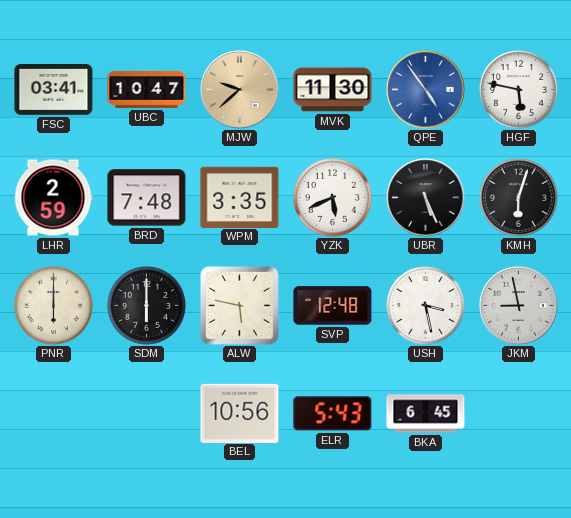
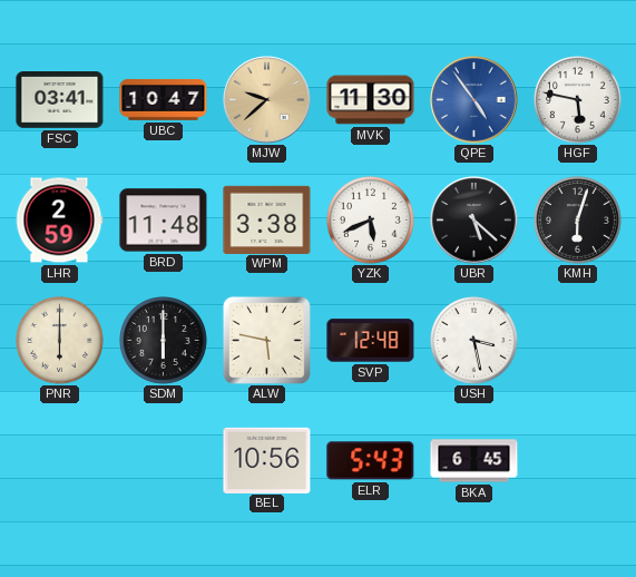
BRD: 7:48 -> 11:48
WPM: 3:35 -> 3:38
UBR: 5:26 -> 5:22
JKM: 8:58 -> none
